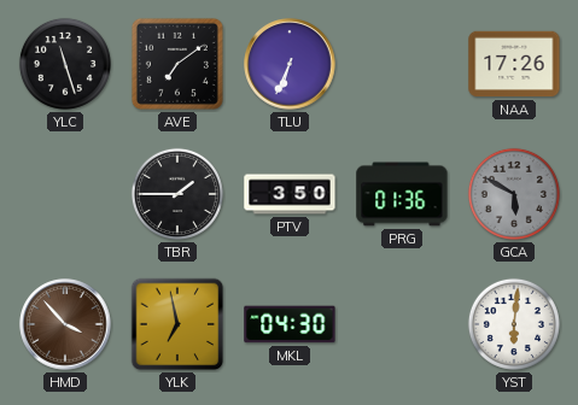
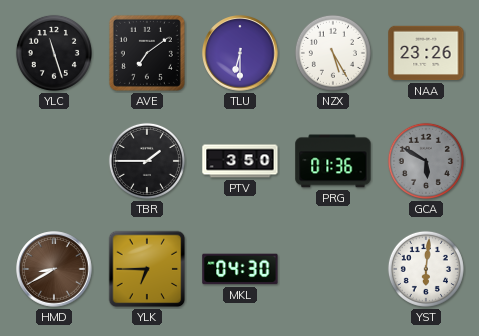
TLU: 6:34 -> 6:30
NZX: none -> 5:25
NAA: 17:26 -> 23:26
HMD: 3:53 -> 8:40
YLK: 6:58 -> 6:45
